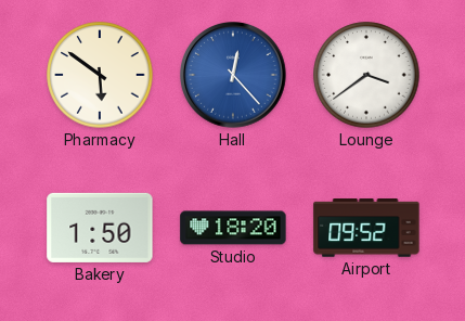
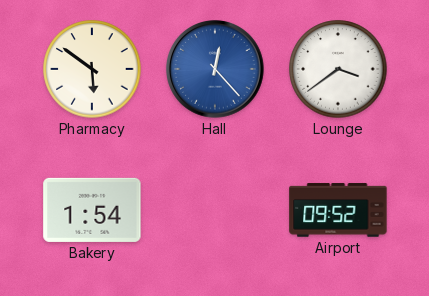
Bakery: 1:50 -> 1:54
Studio: 18:20 -> none
